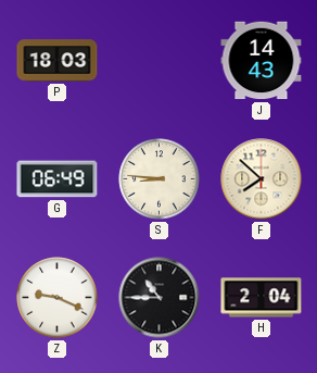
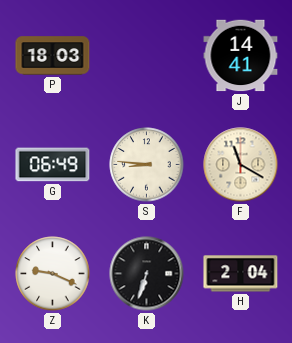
J: 14:43 -> 14:41
F: 7:52 -> 11:20
K: 10:45 -> 6:33
